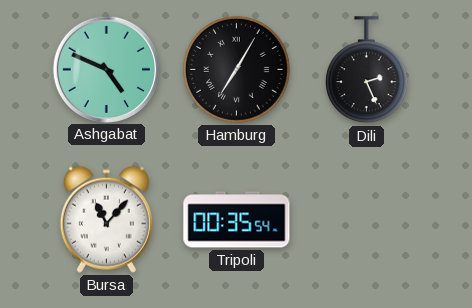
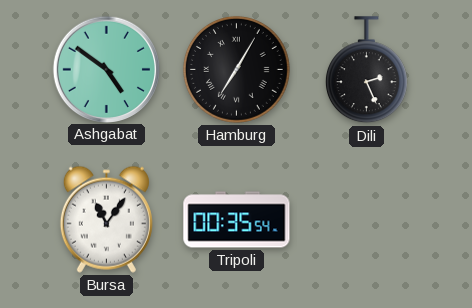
Ashgabat: 4:49 -> 4:51
Bursa: 11:07 -> 11:06
